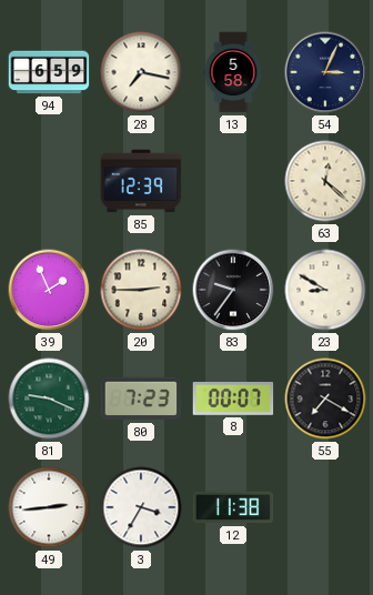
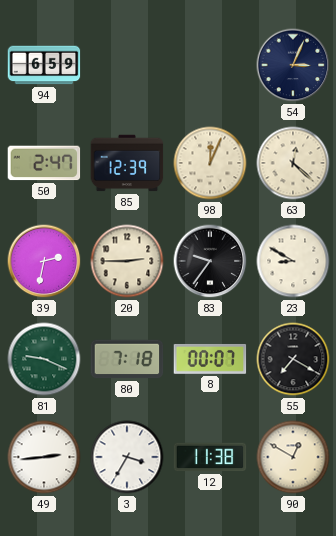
28: 7:17 -> none
13: 5:58 -> none
50: none -> 2:47
98: none -> 12:04
39: 1:56 -> 2:32
80: 7:23 -> 7:18
90: none -> 12:50
